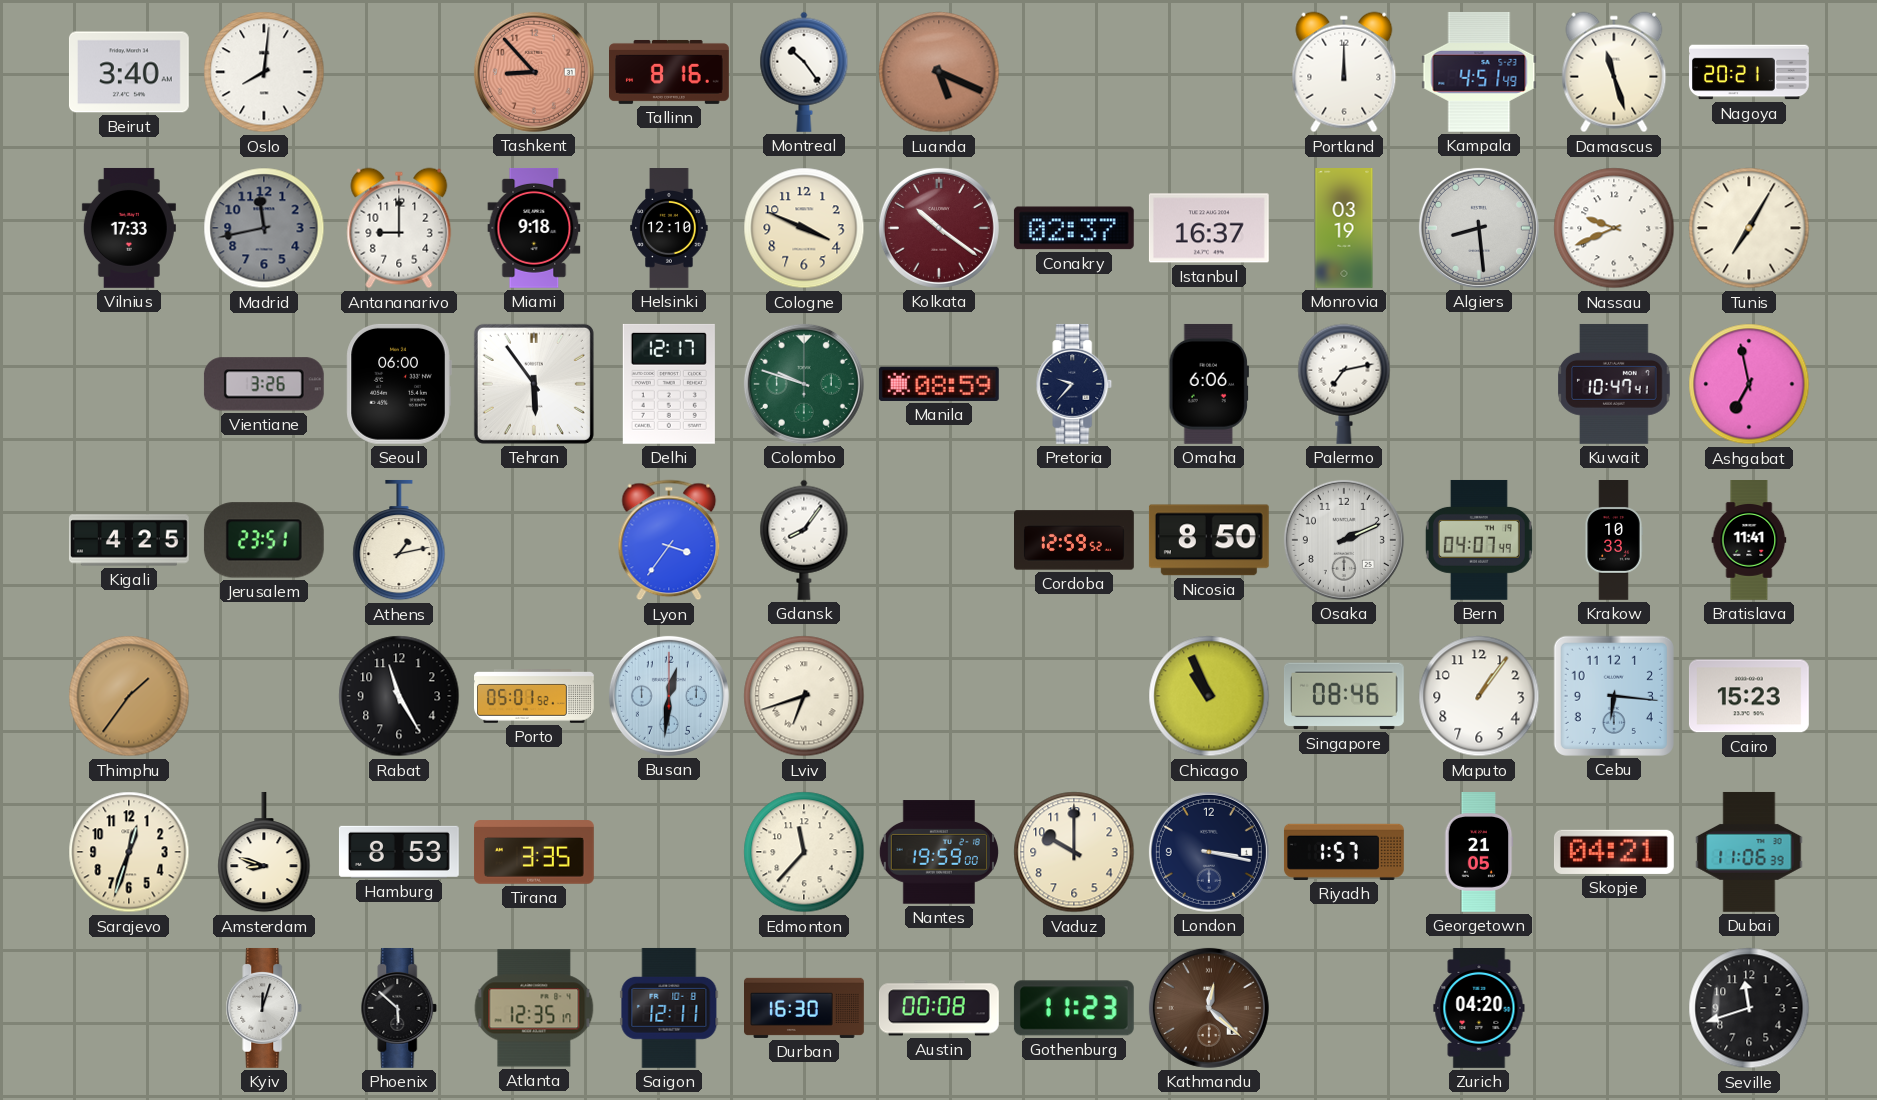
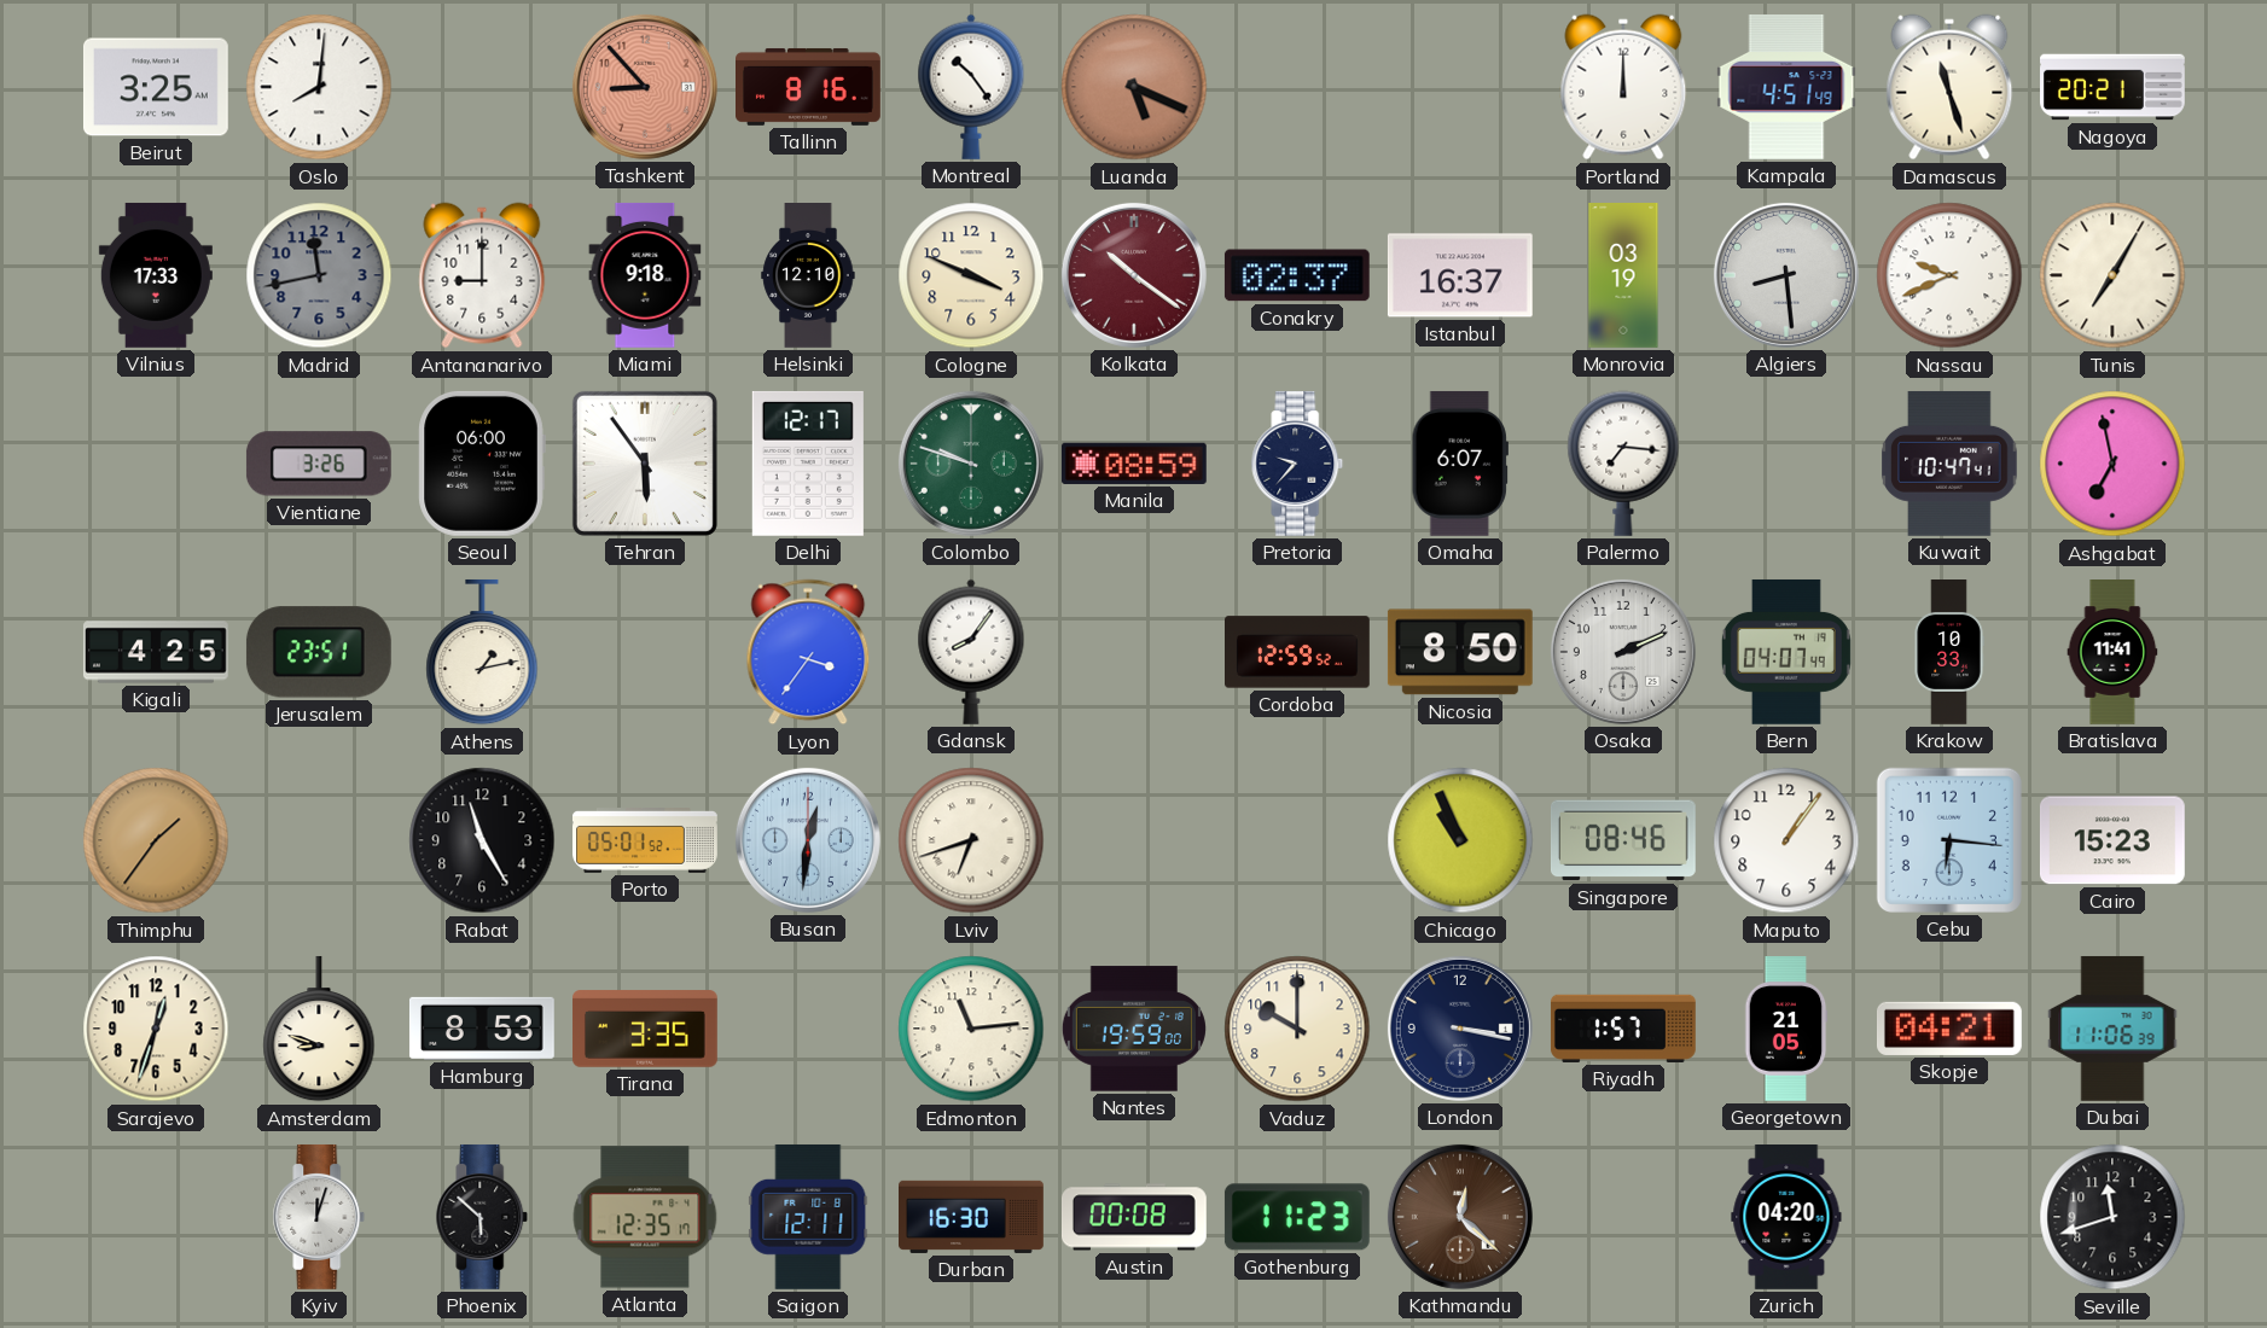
Beirut: 3:40 -> 3:25
Omaha: 6:06 -> 6:07
Palermo: 7:13 -> 7:16
Edmonton: 11:37 -> 11:14
